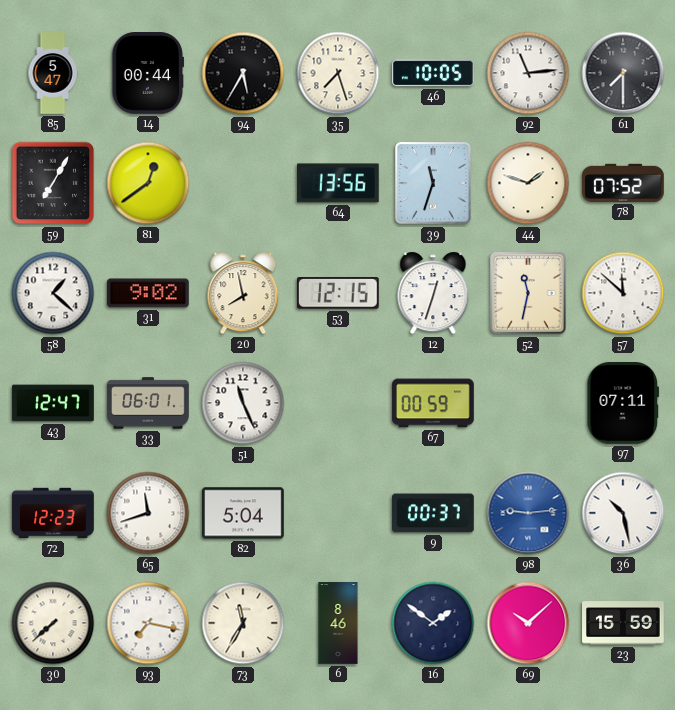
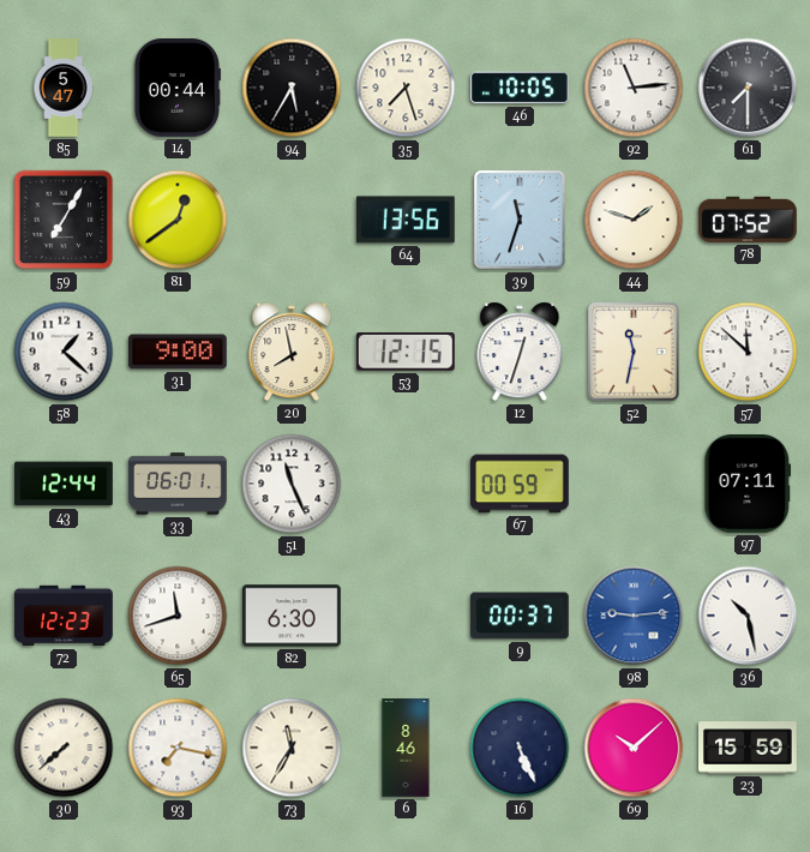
31: 9:02 -> 9:00
43: 12:47 -> 12:44
82: 5:04 -> 6:30
16: 1:51 -> 5:26
